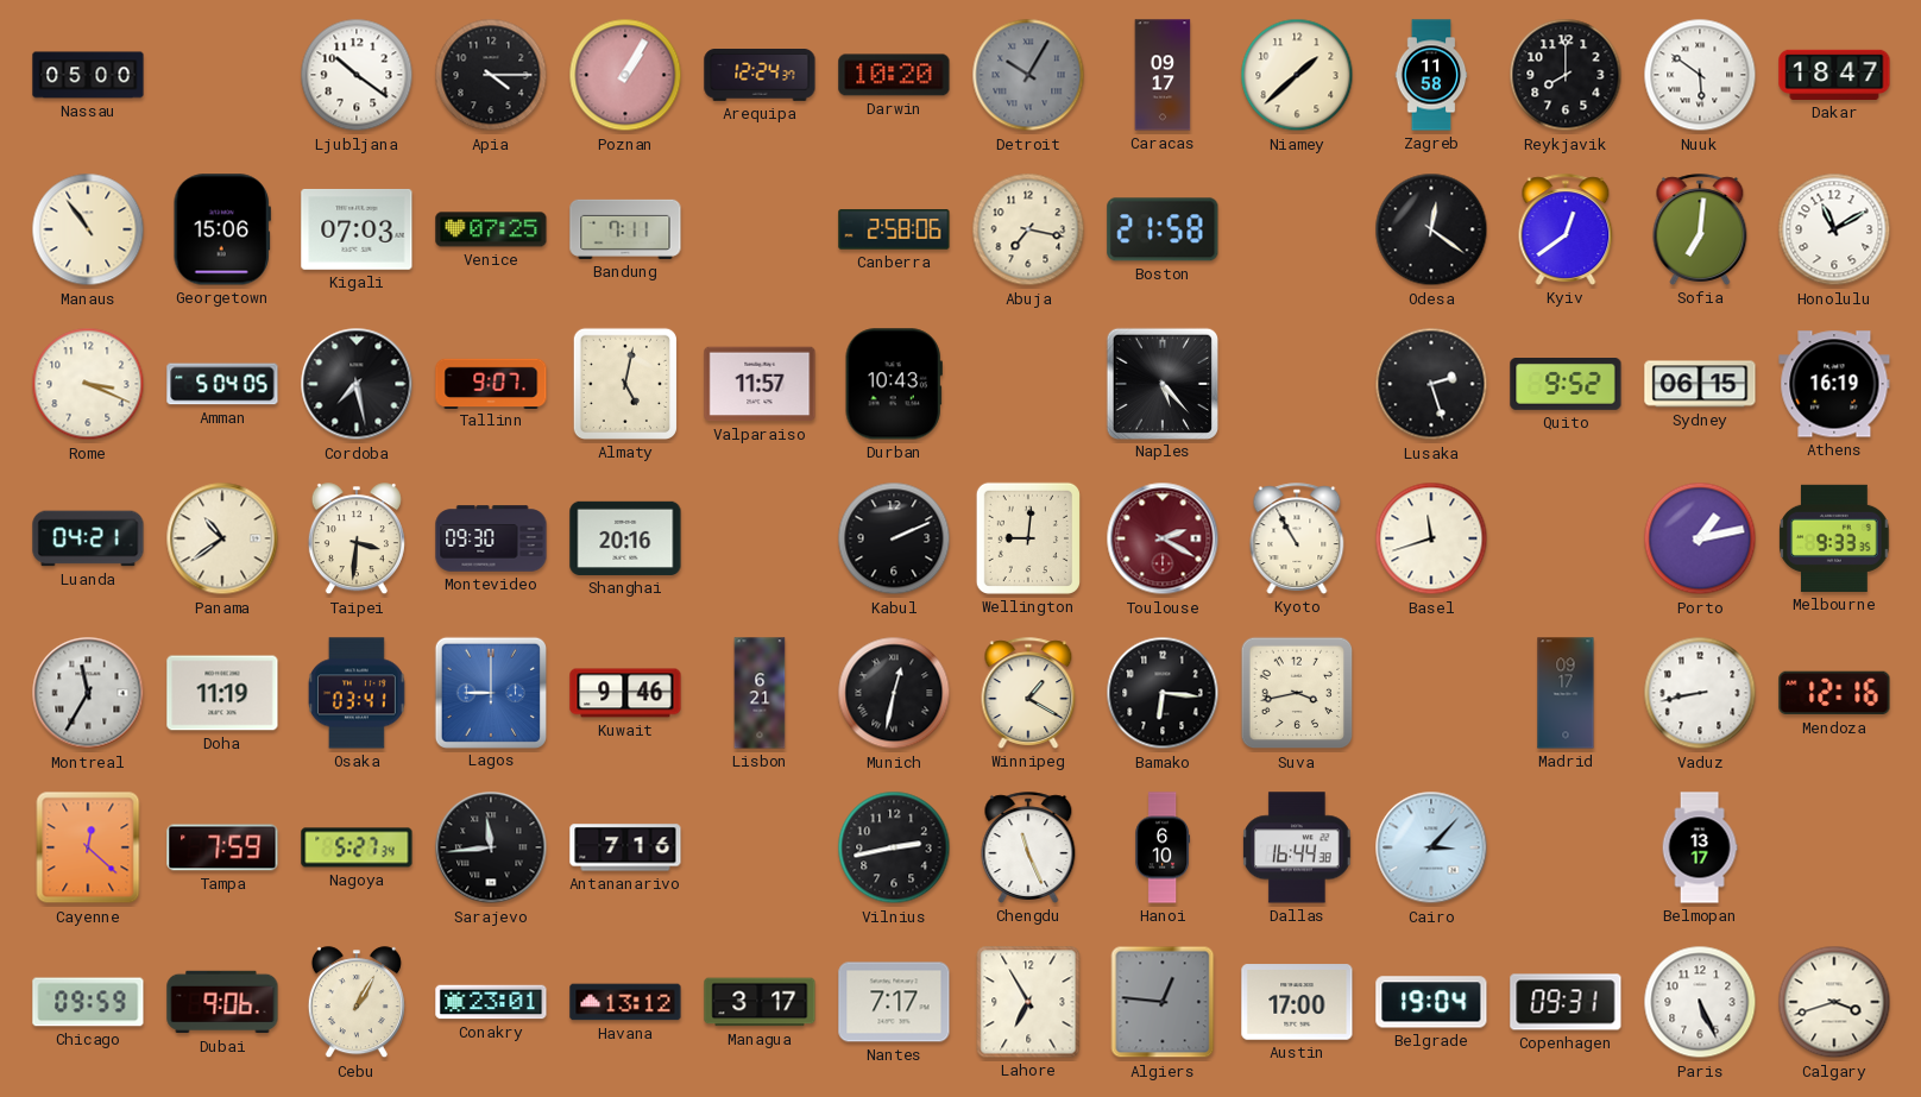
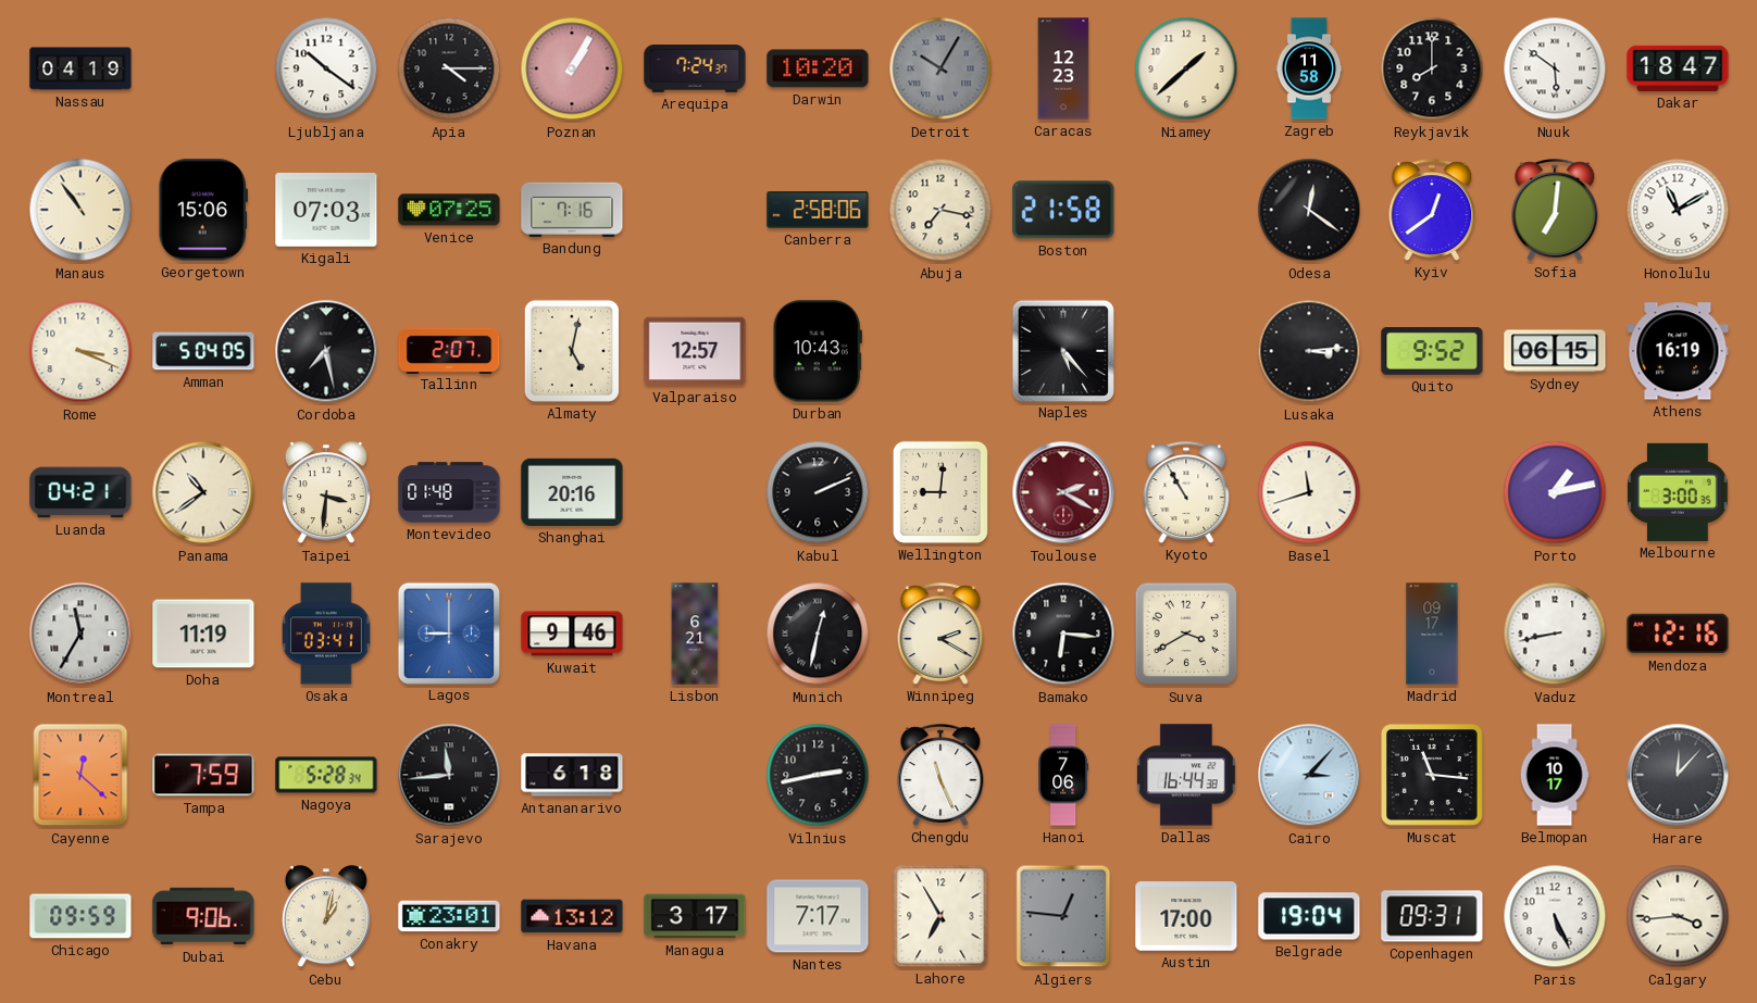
Nassau: 05:00 -> 04:19
Arequipa: 12:24 -> 7:24
Caracas: 09:17 -> 12:23
Bandung: 7:11 -> 7:16
Tallinn: 9:07 -> 2:07
Valparaiso: 11:57 -> 12:57
Lusaka: 2:27 -> 3:14
Montevideo: 09:30 -> 01:48
Melbourne: 9:33 -> 3:00
Winnipeg: 1:20 -> 2:20
Suva: 3:43 -> 3:40
Nagoya: 5:27 -> 5:28
Antananarivo: 7:16 -> 6:18
Hanoi: 6:10 -> 7:06
Muscat: none -> 11:16
Belmopan: 13:17 -> 10:17
Harare: none -> 12:07
Cebu: 1:05 -> 1:02
Calgary: 3:42 -> 3:44
